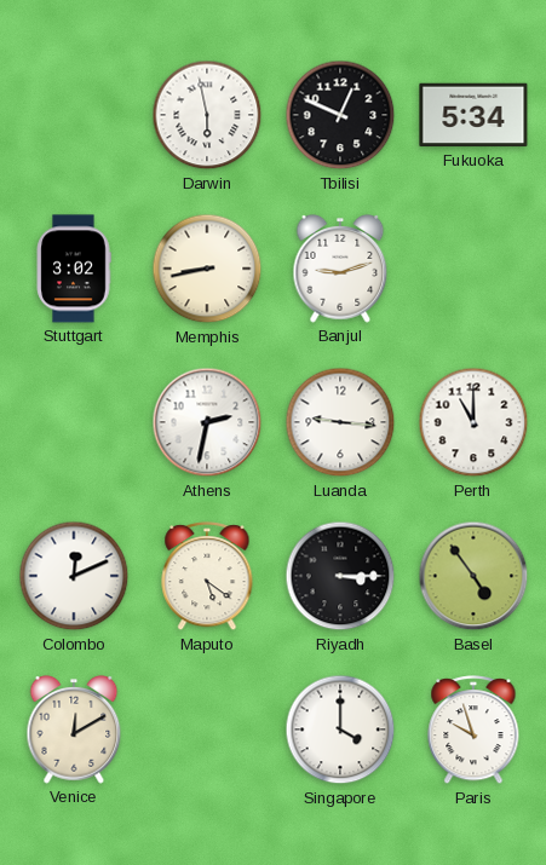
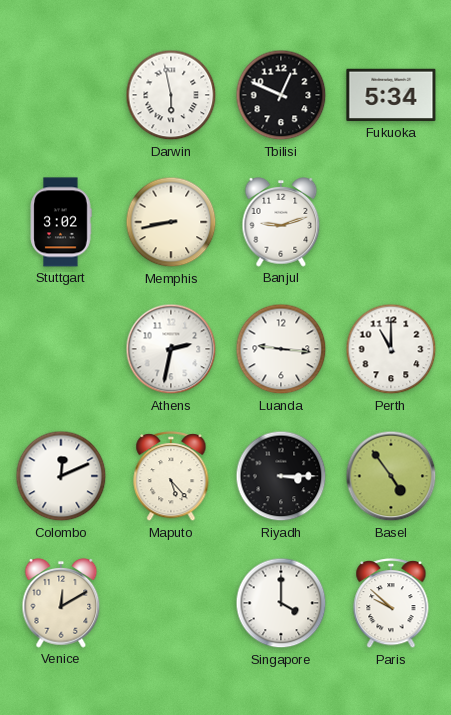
Maputo: 5:21 -> 5:23
Paris: 9:57 -> 9:52
